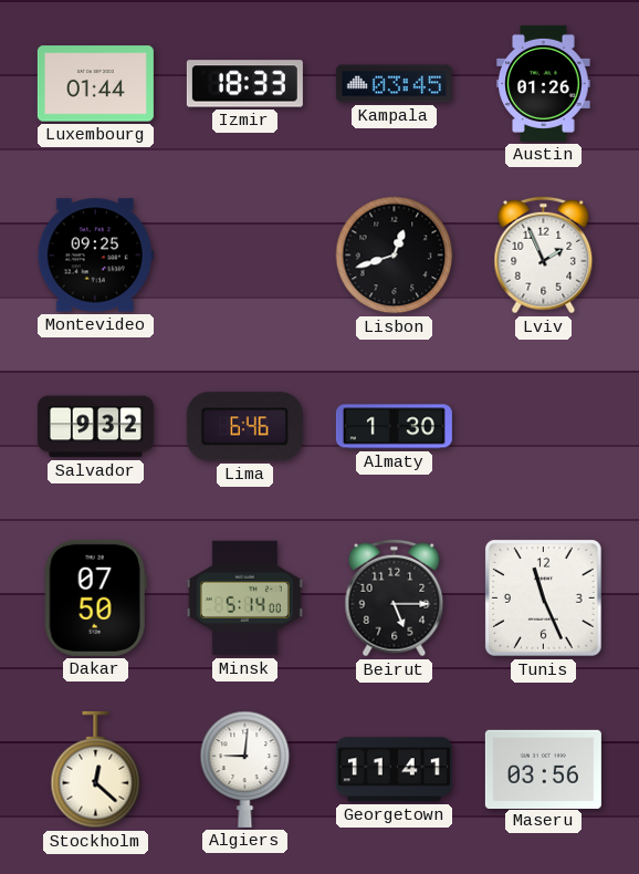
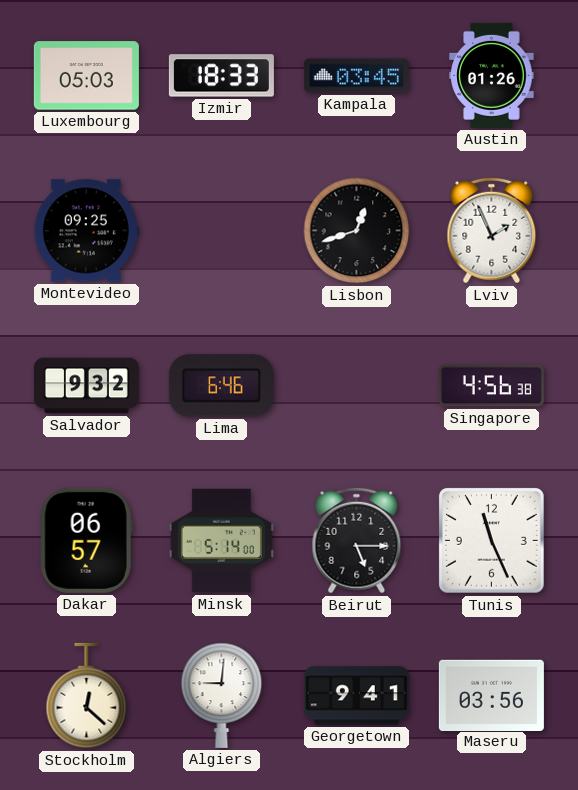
Luxembourg: 01:44 -> 05:03
Almaty: 1:30 -> none
Singapore: none -> 4:56
Dakar: 07:50 -> 06:57
Georgetown: 11:41 -> 9:41
